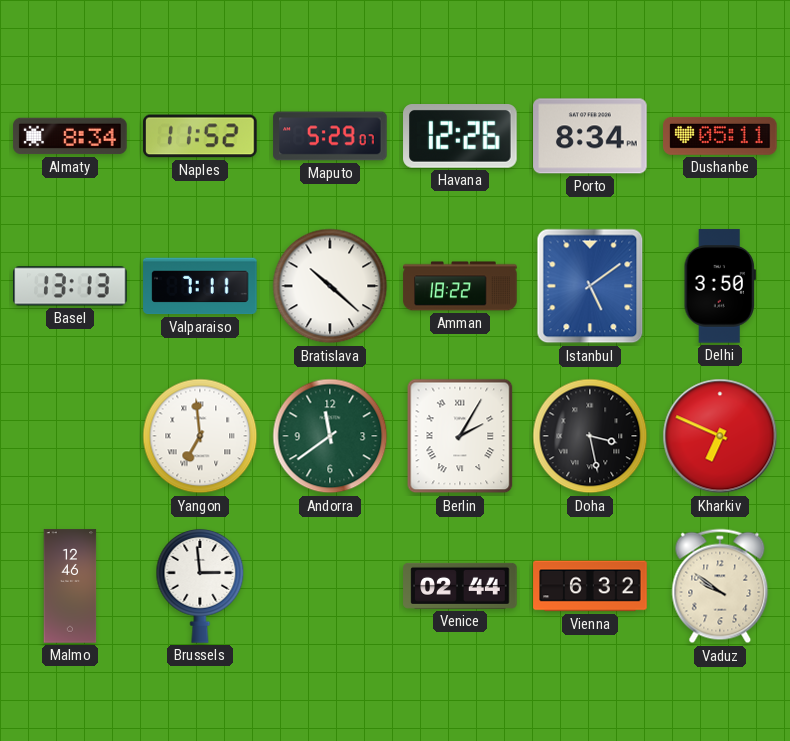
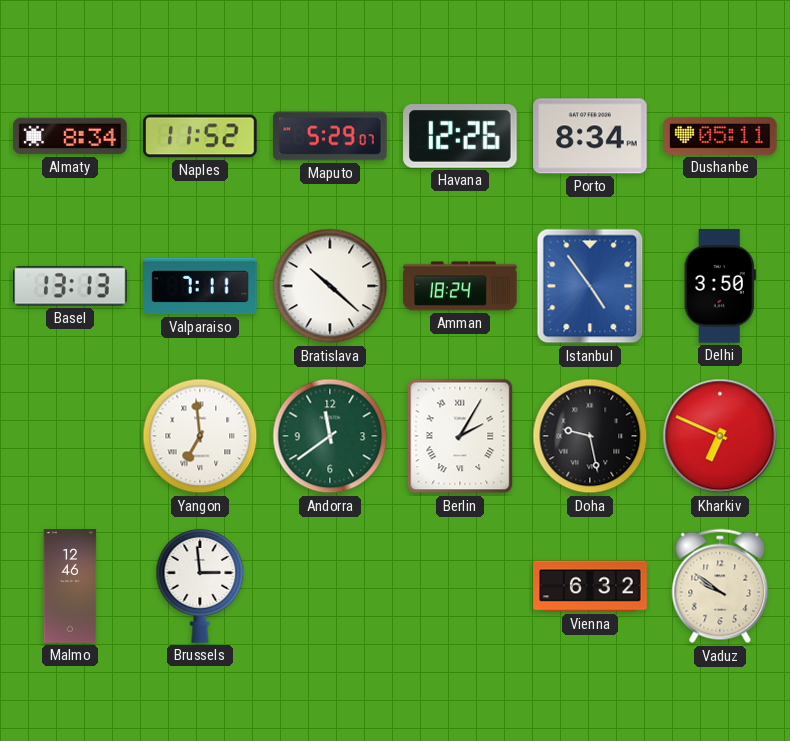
Amman: 18:22 -> 18:24
Istanbul: 5:09 -> 4:54
Doha: 3:28 -> 9:28
Venice: 02:44 -> none
